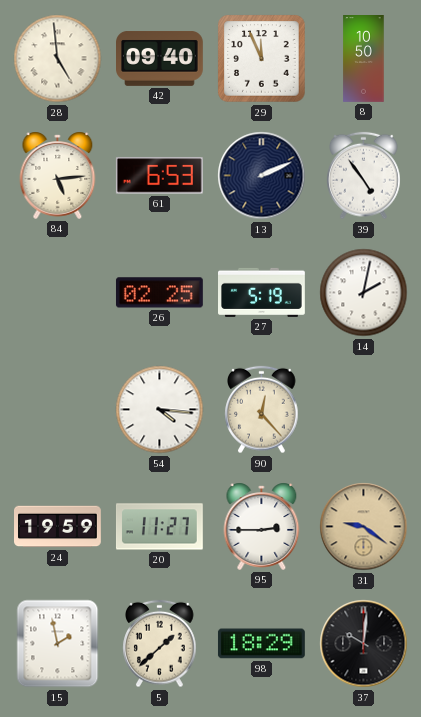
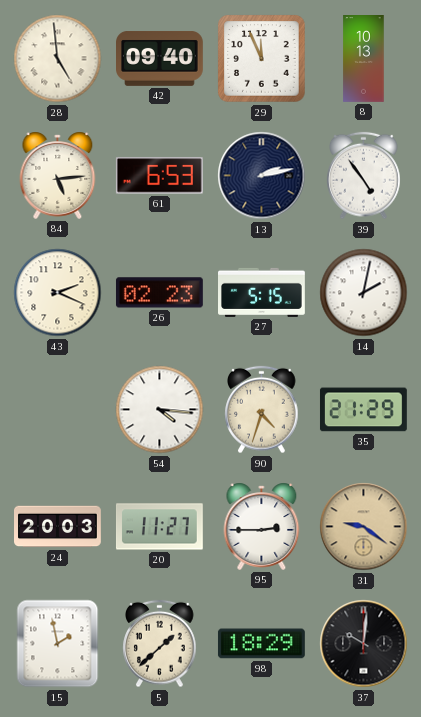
8: 10:50 -> 10:13
13: 2:11 -> 2:13
43: none -> 2:19
26: 02:25 -> 02:23
27: 5:19 -> 5:15
90: 12:23 -> 4:33
35: none -> 21:29
24: 19:59 -> 20:03
